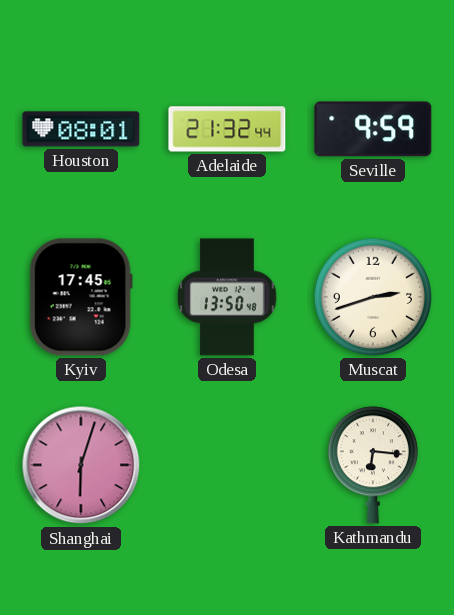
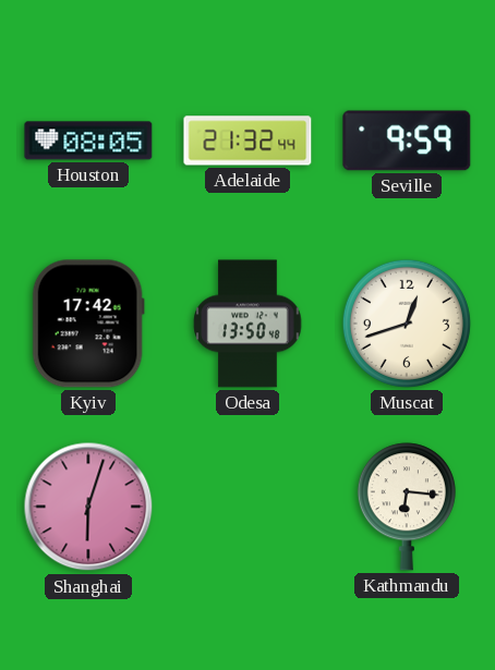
Houston: 08:01 -> 08:05
Kyiv: 17:45 -> 17:42
Muscat: 2:42 -> 12:42
